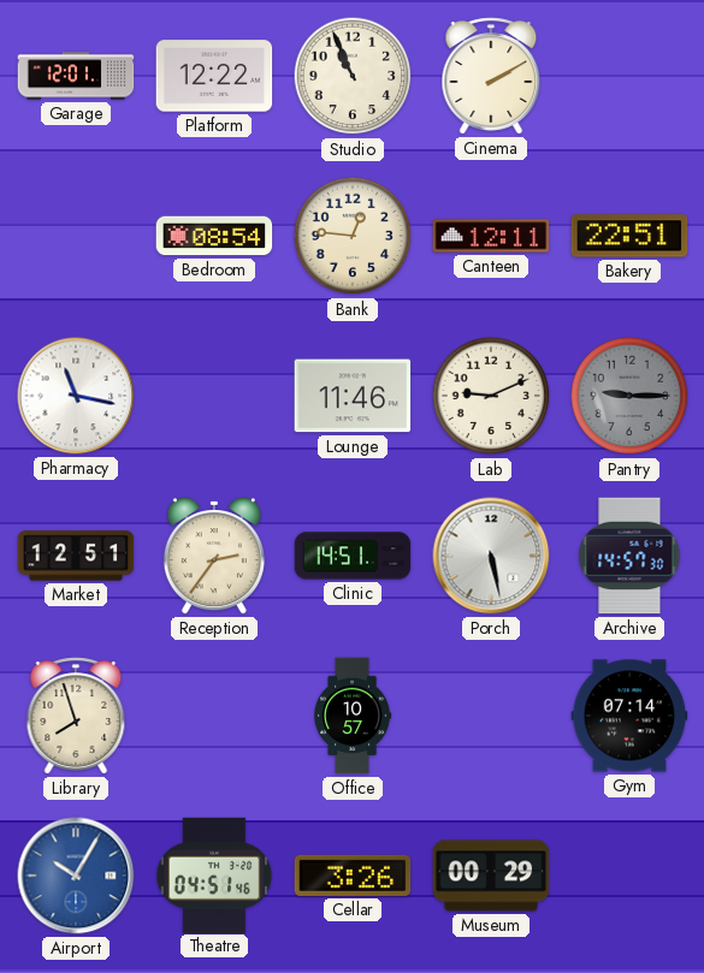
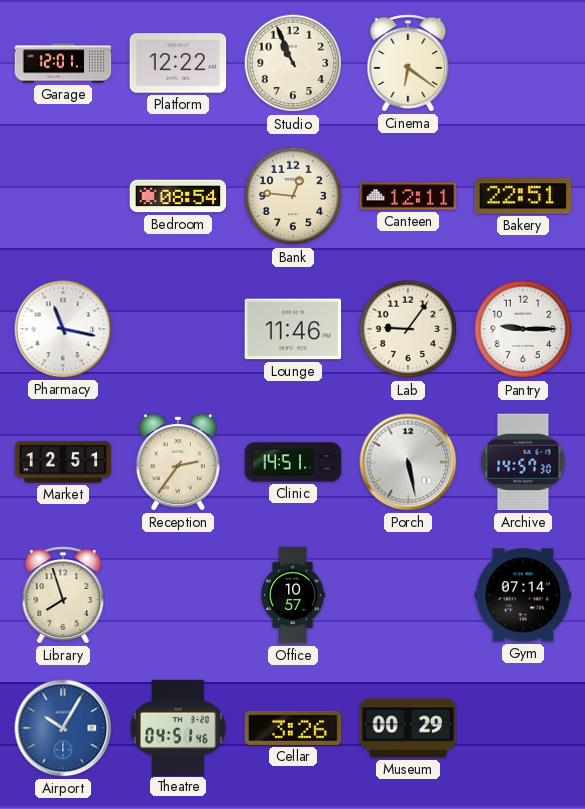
Cinema: 2:10 -> 6:21
Lab: 9:11 -> 9:06
Pantry dial: grey -> white
